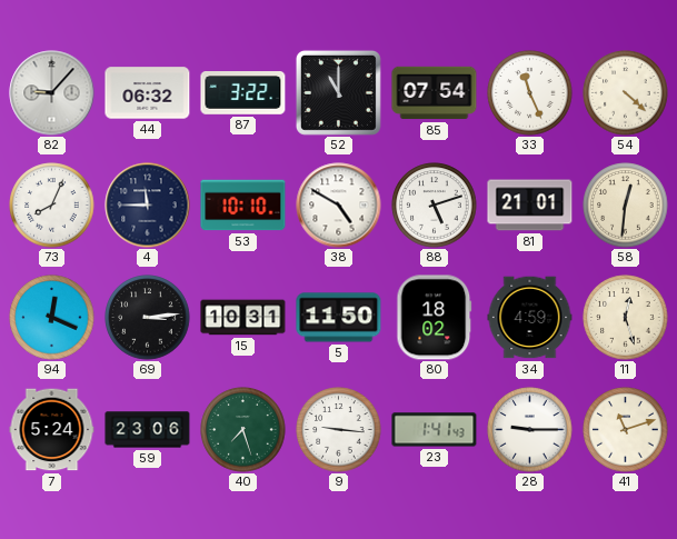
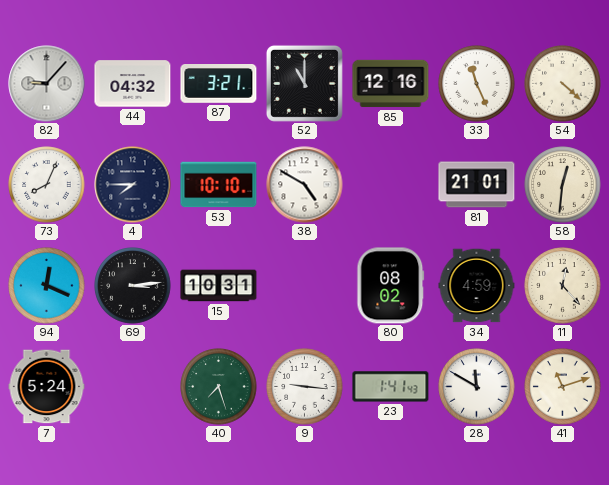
44: 06:32 -> 04:32
87: 3:22 -> 3:21
85: 07:54 -> 12:16
4: 11:45 -> 7:45
88: 5:12 -> none
5: 11:50 -> none
80: 18:02 -> 08:02
11: 12:27 -> 12:23
59: 23:06 -> none
28: 9:15 -> 11:50
